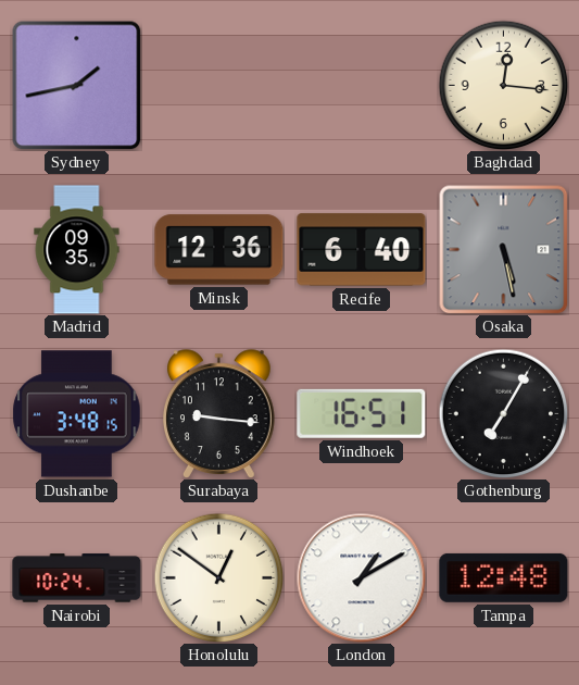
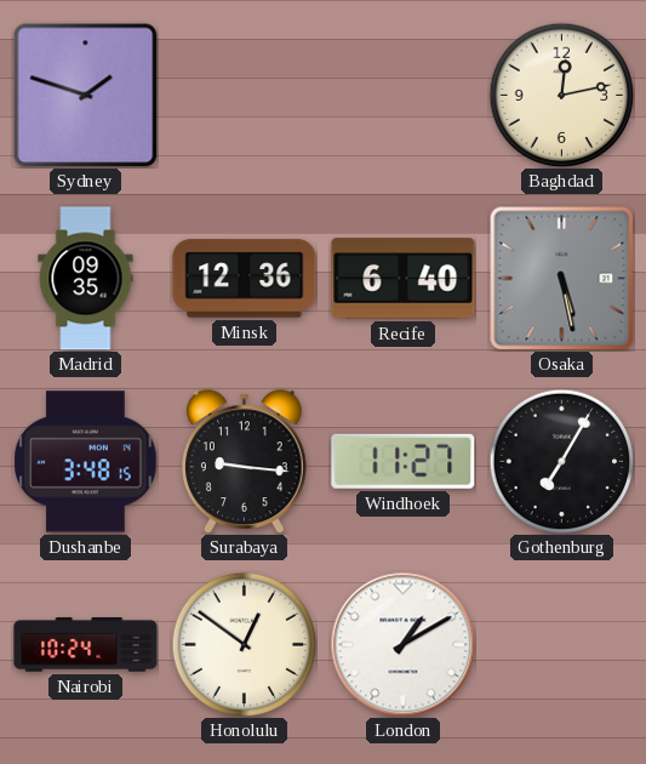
Sydney: 1:43 -> 1:48
Baghdad: 12:16 -> 12:13
Windhoek: 16:51 -> 11:27
Tampa: 12:48 -> none
